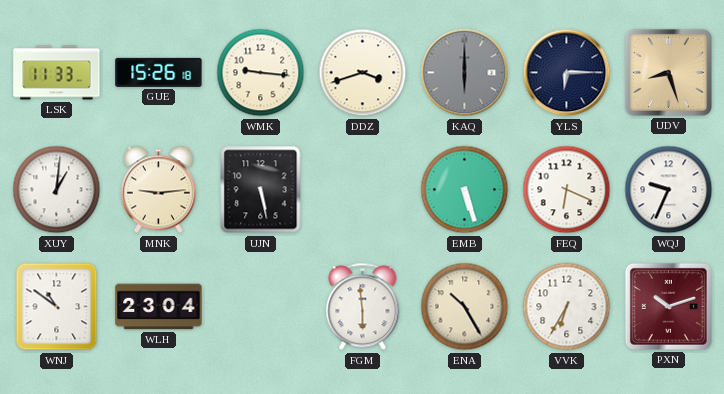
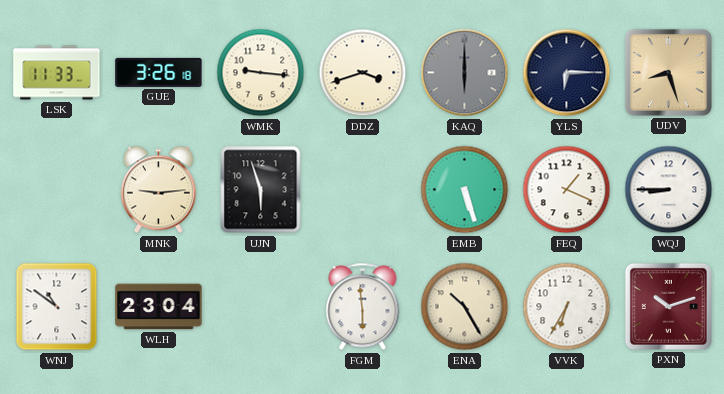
GUE: 15:26 -> 3:26
XUY: 1:01 -> none
UJN: 5:28 -> 5:57
FEQ: 6:19 -> 1:19
WQJ: 9:34 -> 8:45
